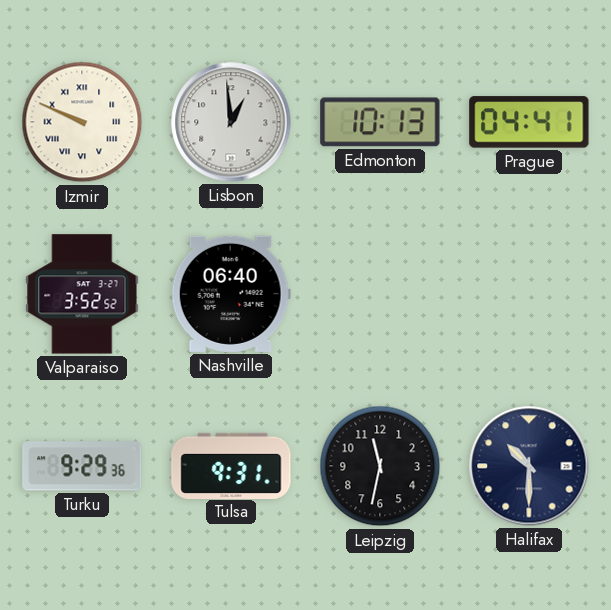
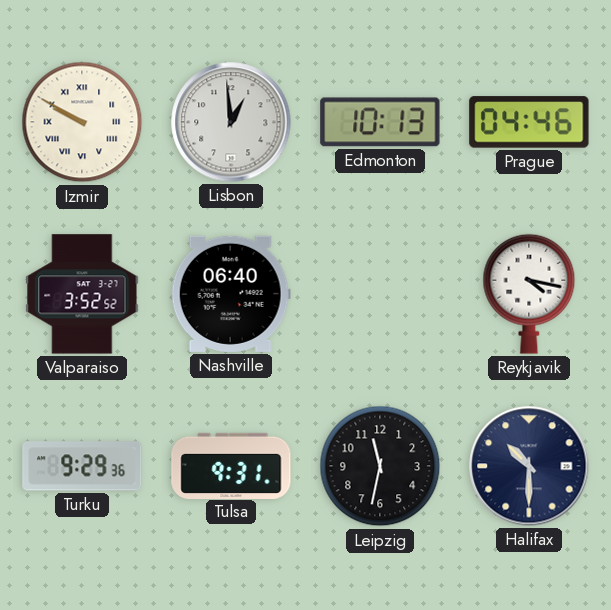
Izmir: 9:49 -> 9:50
Prague: 04:41 -> 04:46
Reykjavik: none -> 4:17
